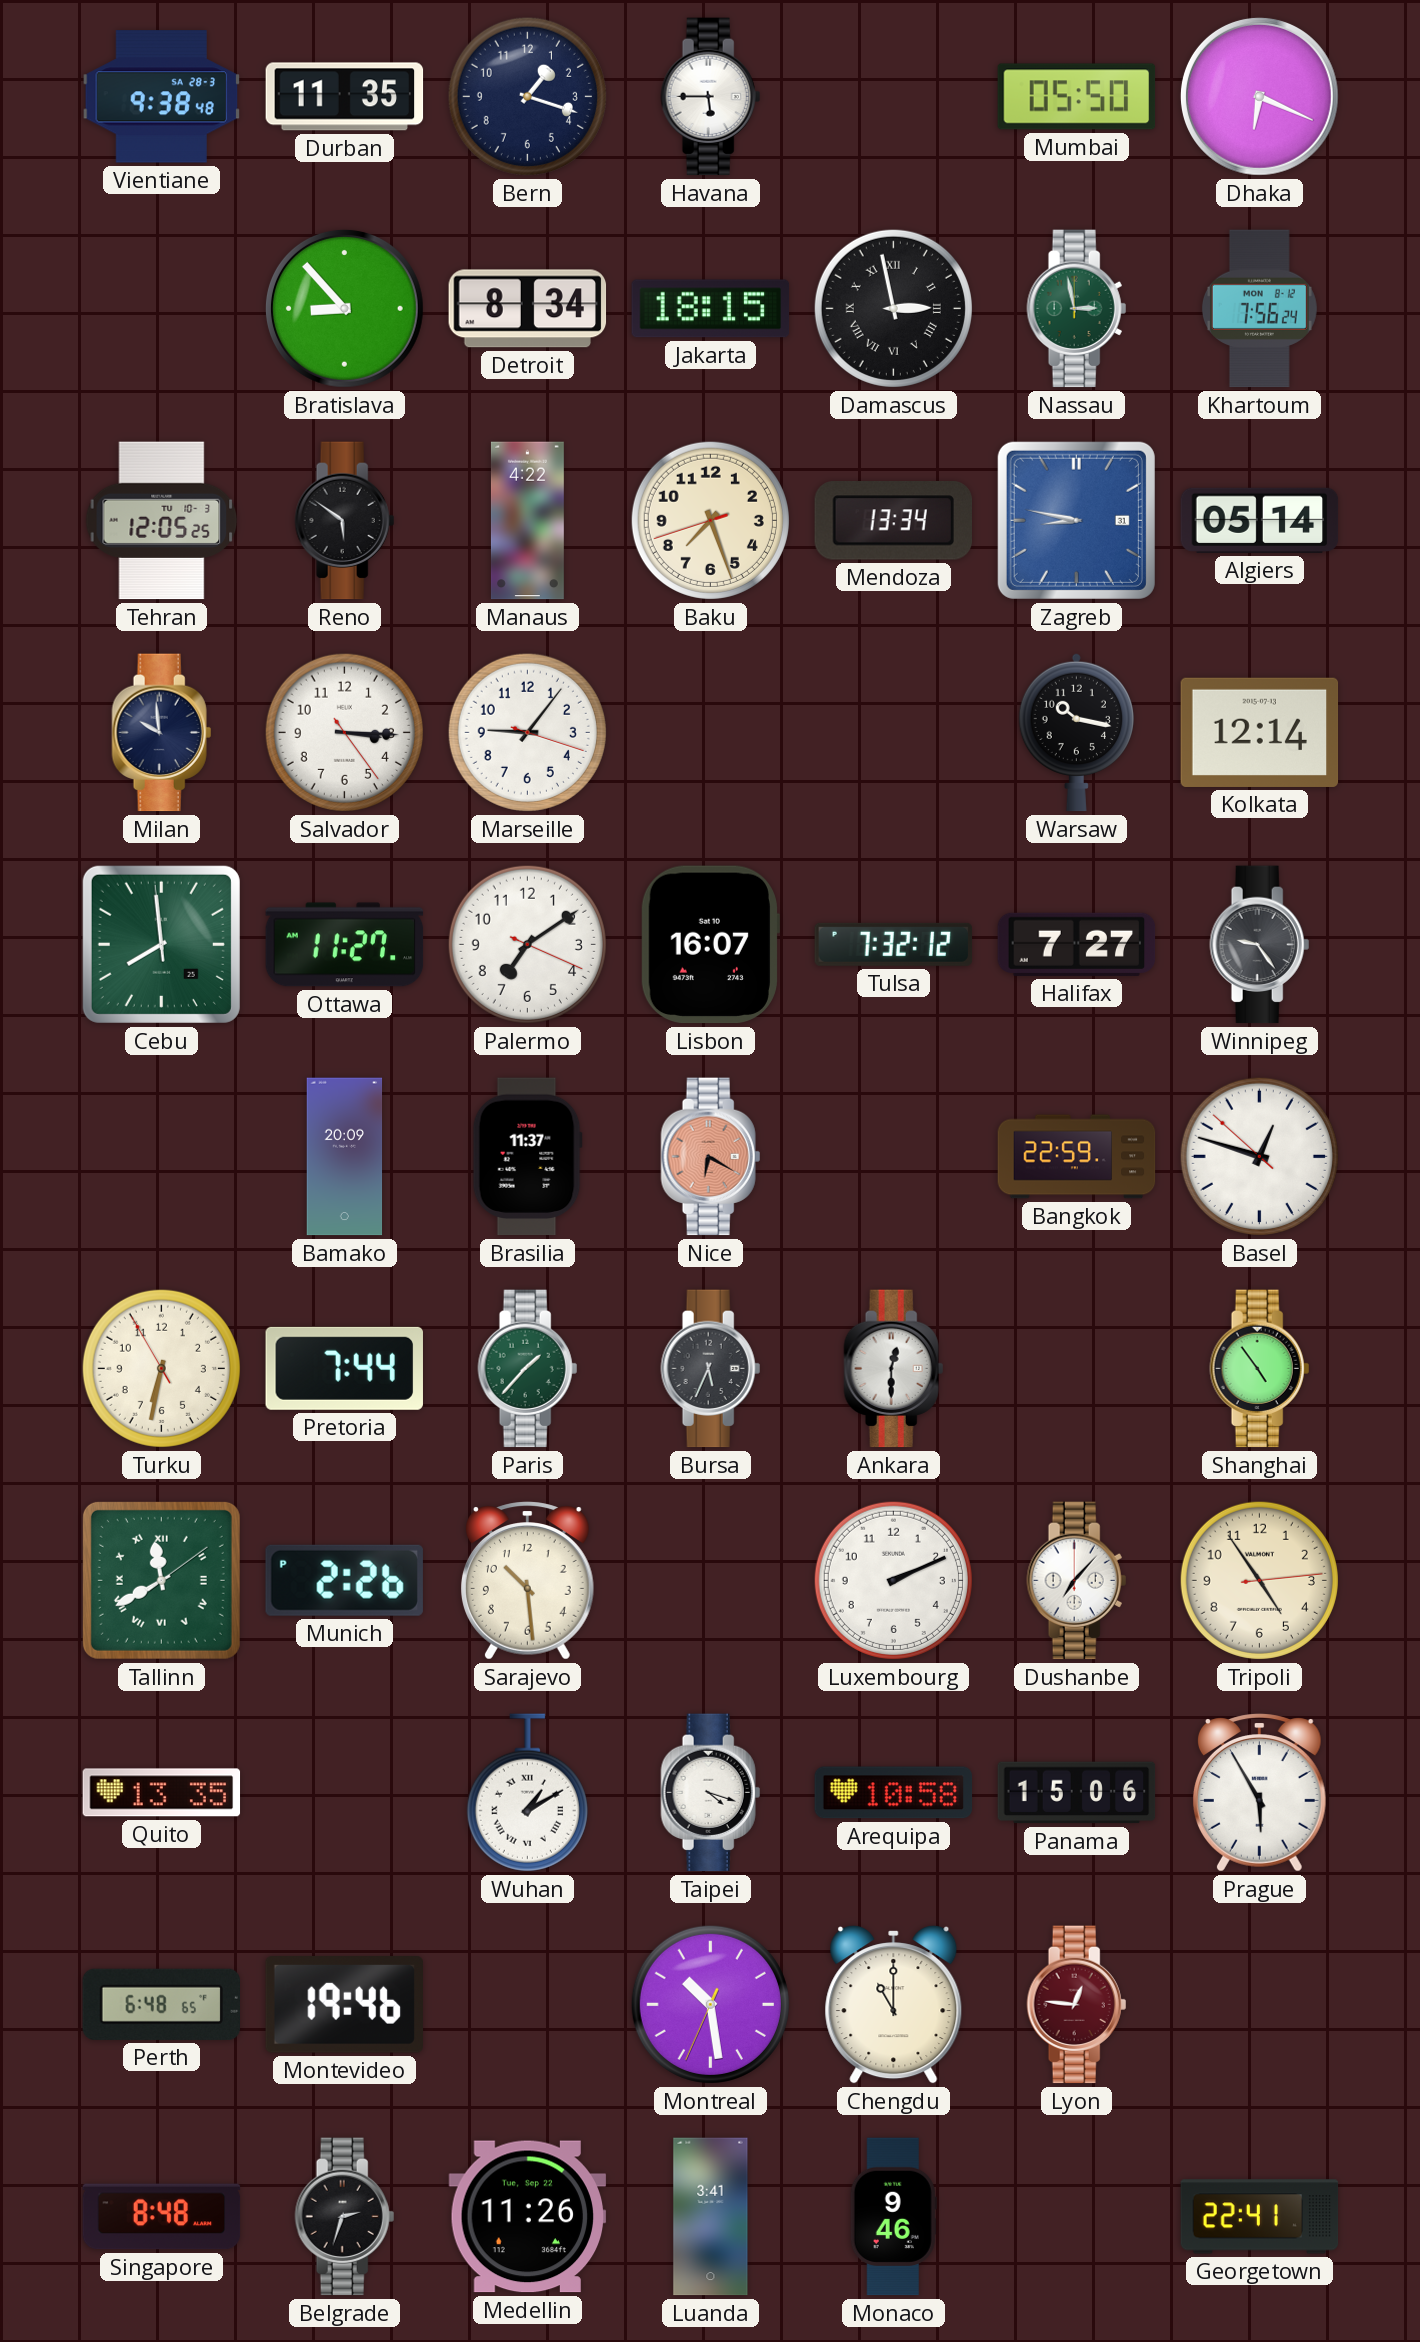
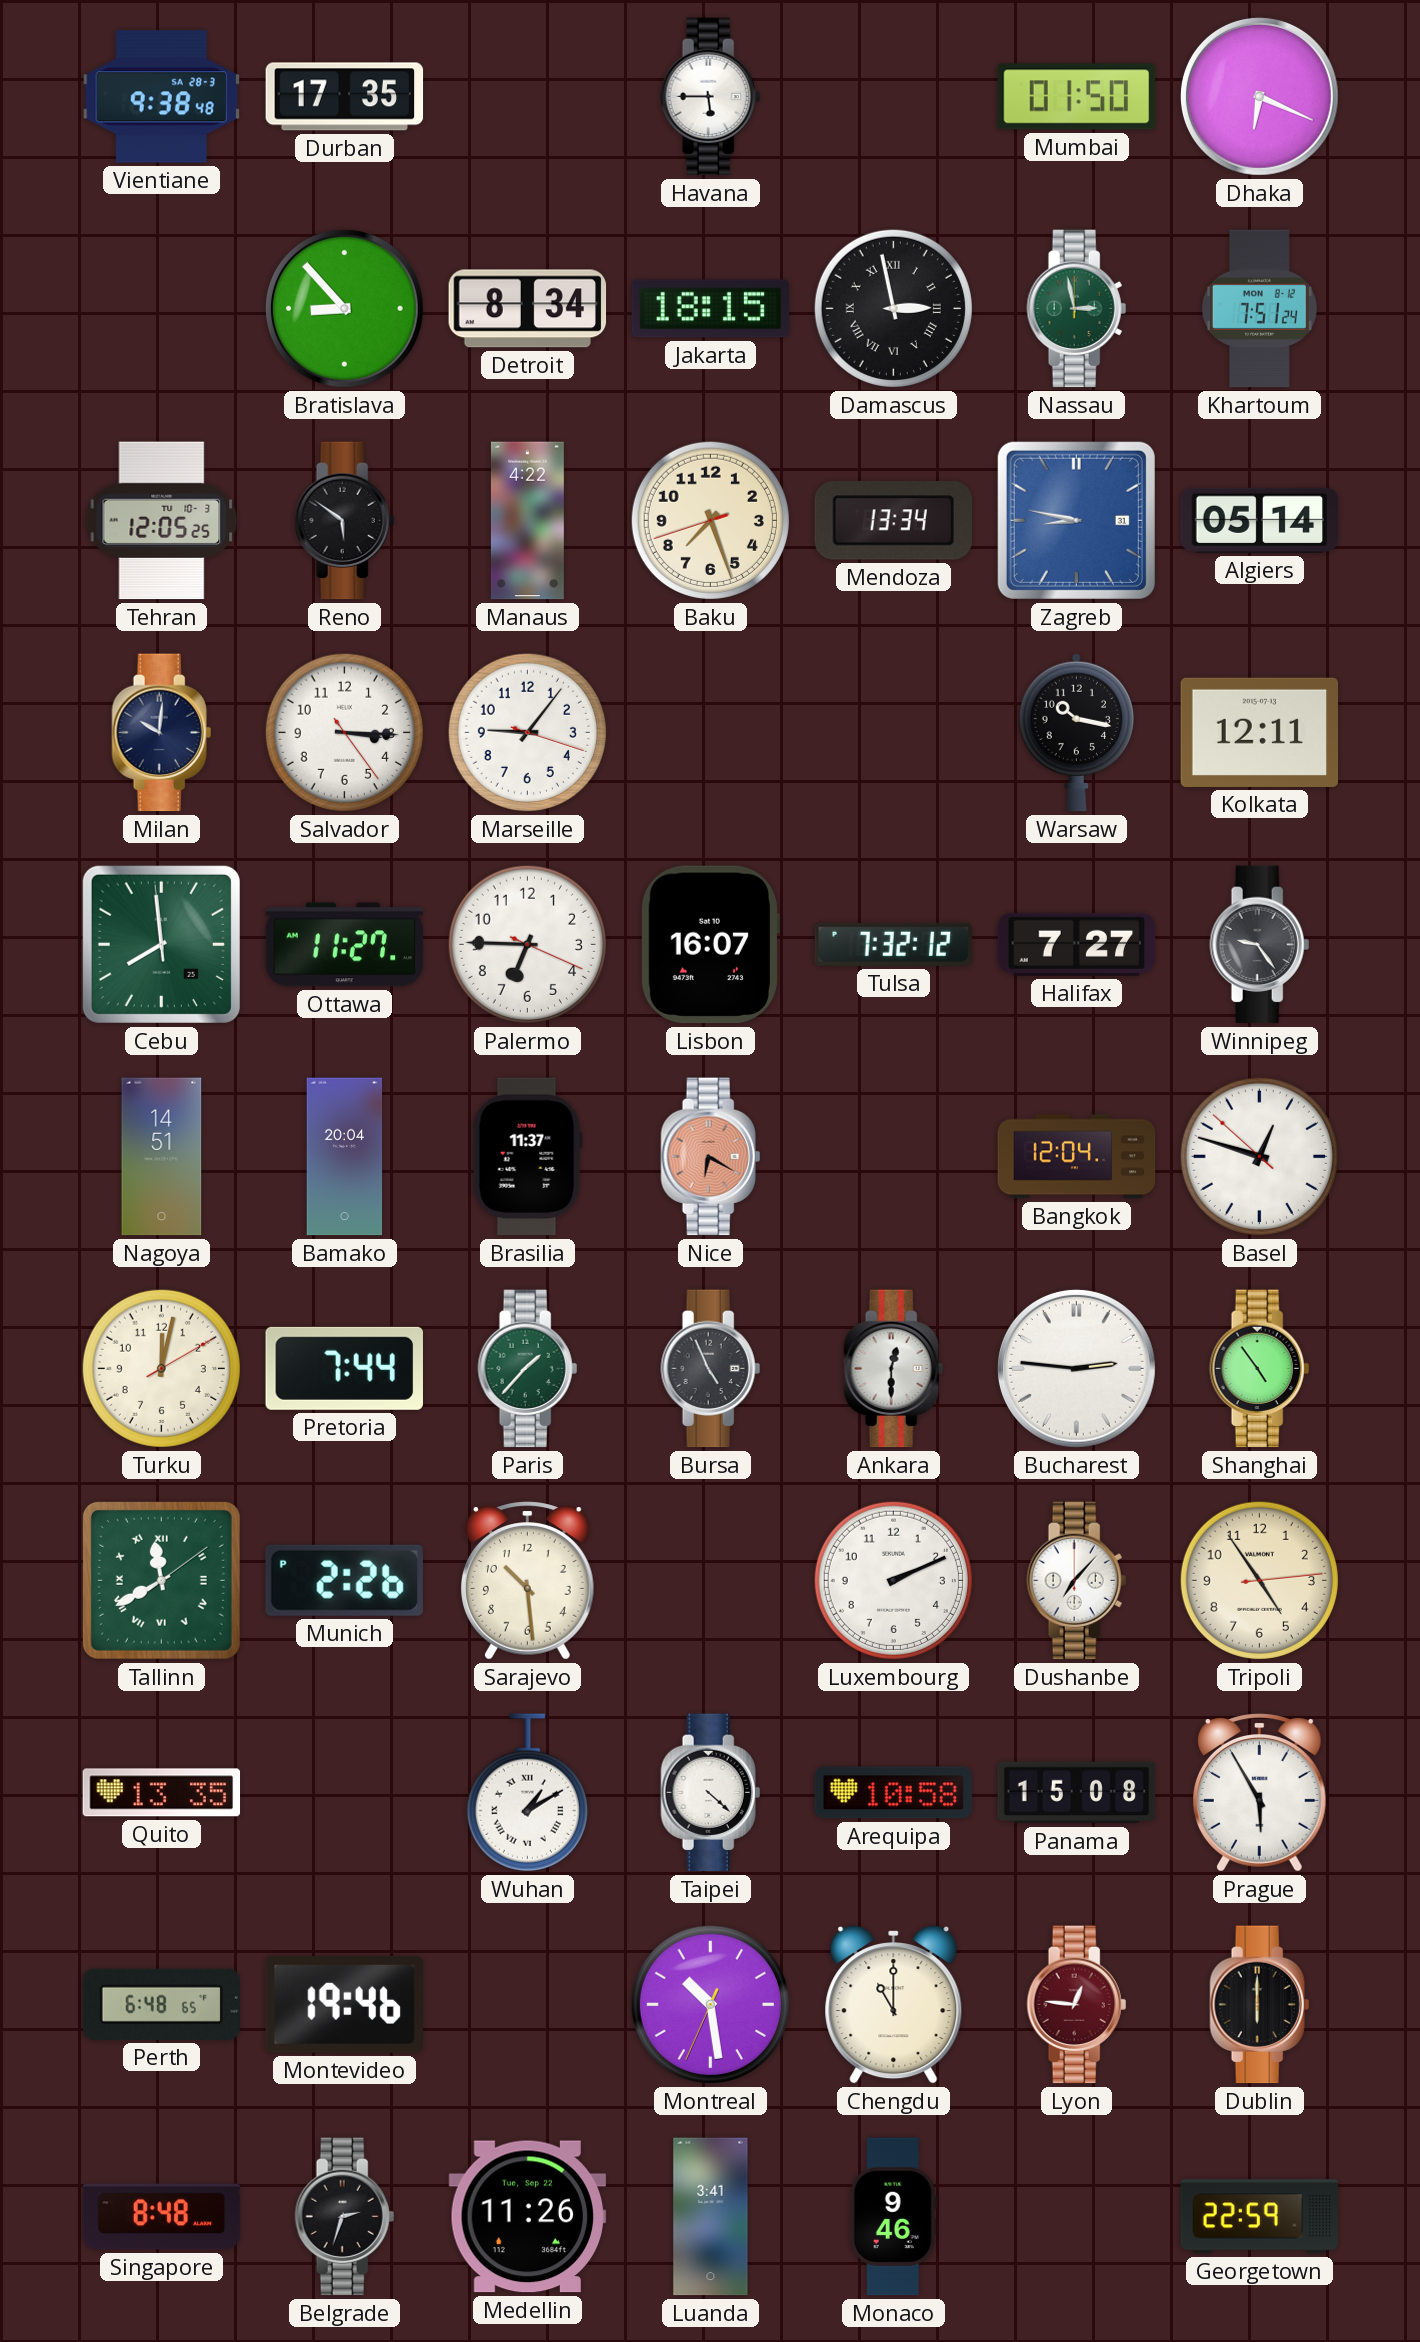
Durban: 11:35 -> 17:35
Bern: 1:18 -> none
Mumbai: 05:50 -> 01:50
Khartoum: 7:56 -> 7:51
Milan: 9:59 -> 10:01
Kolkata: 12:14 -> 12:11
Palermo: 7:09 -> 6:45
Nagoya: none -> 14:51
Bamako: 20:09 -> 20:04
Bangkok: 22:59 -> 12:04
Turku: 6:31 -> 12:02
Bursa: 5:34 -> 4:56
Bucharest: none -> 2:46
Taipei: 4:18 -> 4:22
Panama: 15:06 -> 15:08
Dublin: none -> 6:00
Georgetown: 22:41 -> 22:59
